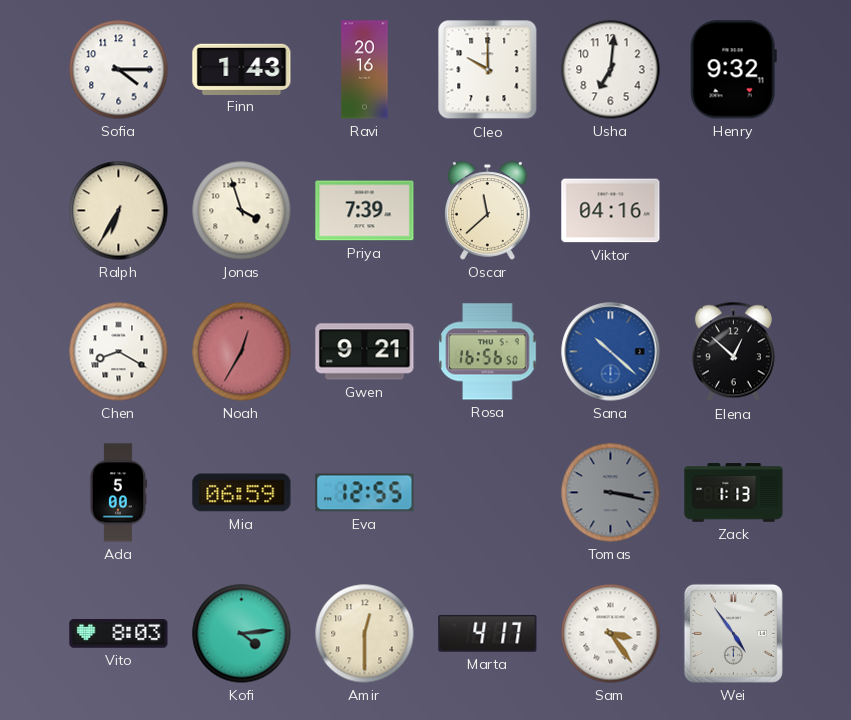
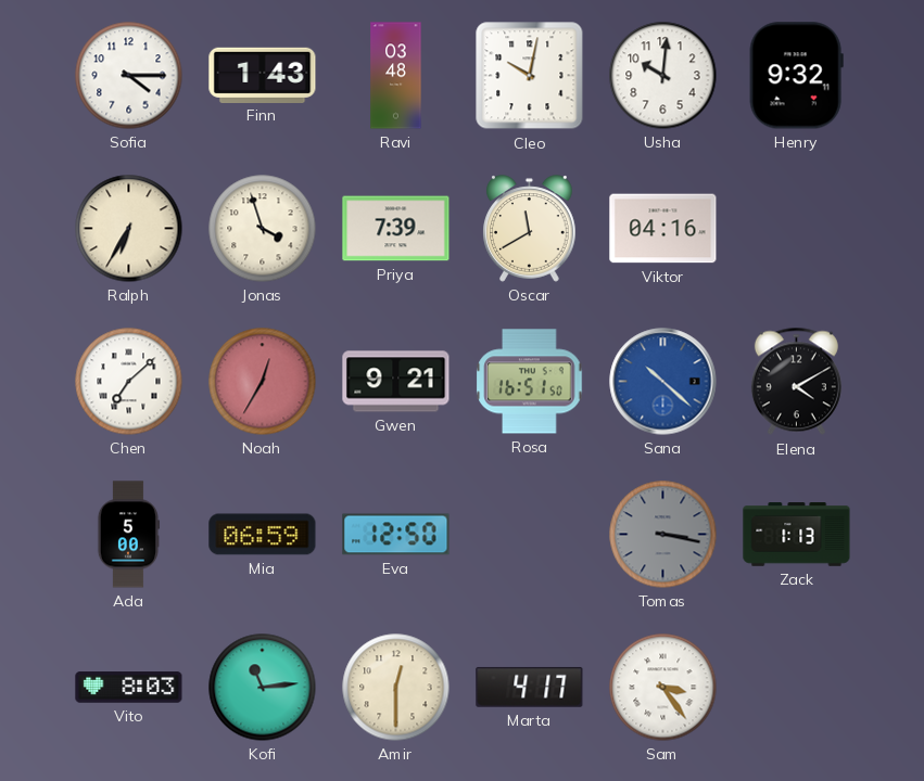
Ravi: 20:16 -> 03:48
Cleo: 10:00 -> 10:02
Usha: 7:01 -> 10:01
Oscar: 11:38 -> 11:40
Chen: 8:20 -> 7:08
Rosa: 16:56 -> 16:51
Elena: 12:52 -> 4:10
Eva: 12:55 -> 12:50
Kofi: 4:14 -> 11:14
Wei: 4:54 -> none
